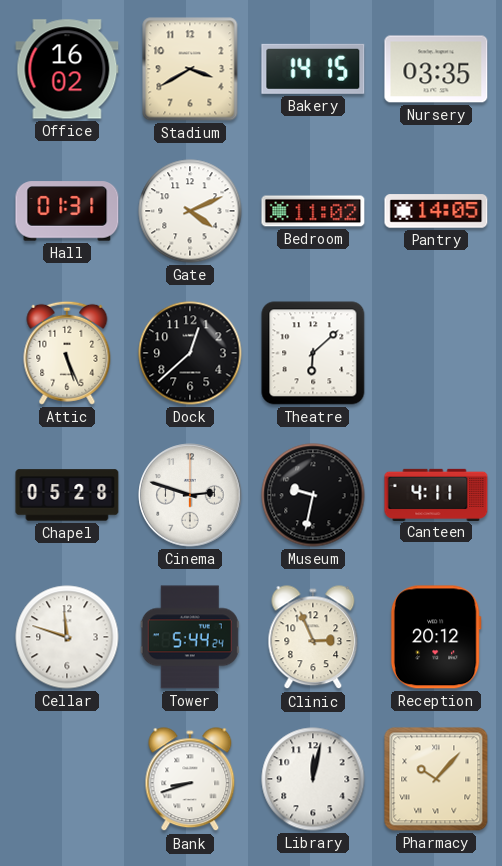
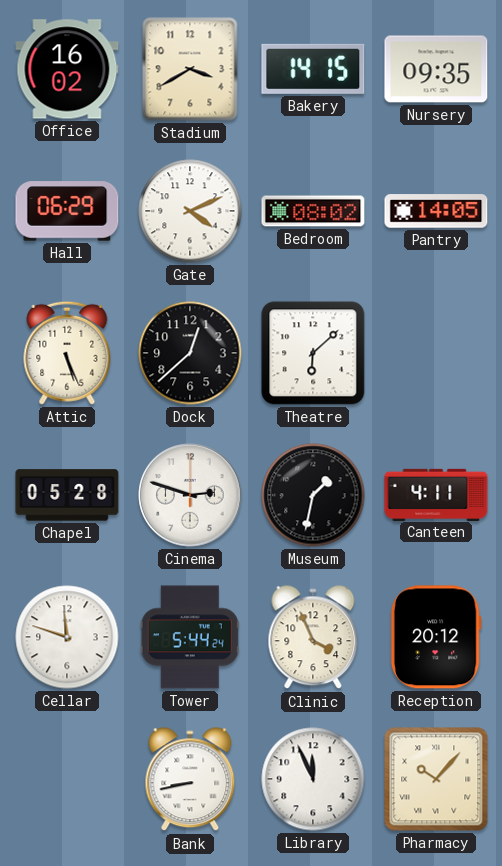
Nursery: 03:35 -> 09:35
Hall: 01:31 -> 06:29
Bedroom: 11:02 -> 08:02
Museum: 9:32 -> 1:32
Clinic: 2:56 -> 3:56
Bank: 8:42 -> 8:43
Library: 12:02 -> 11:56
